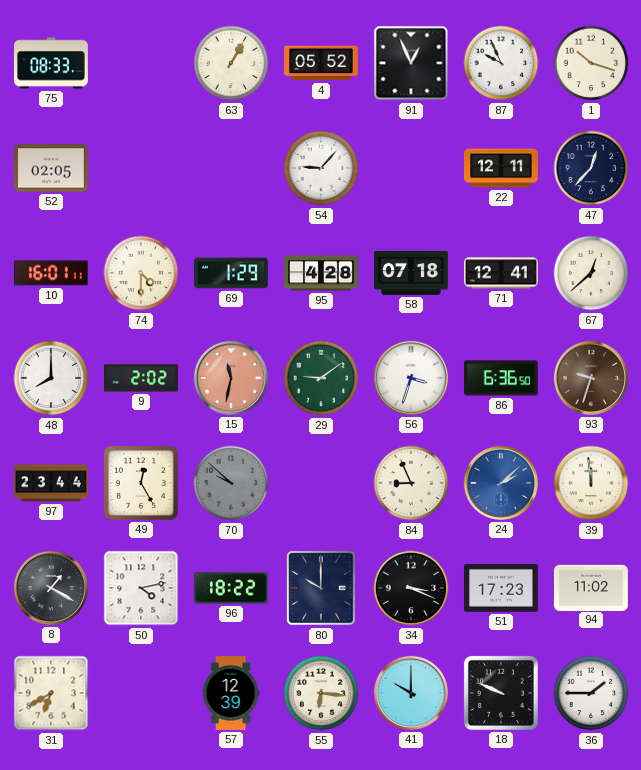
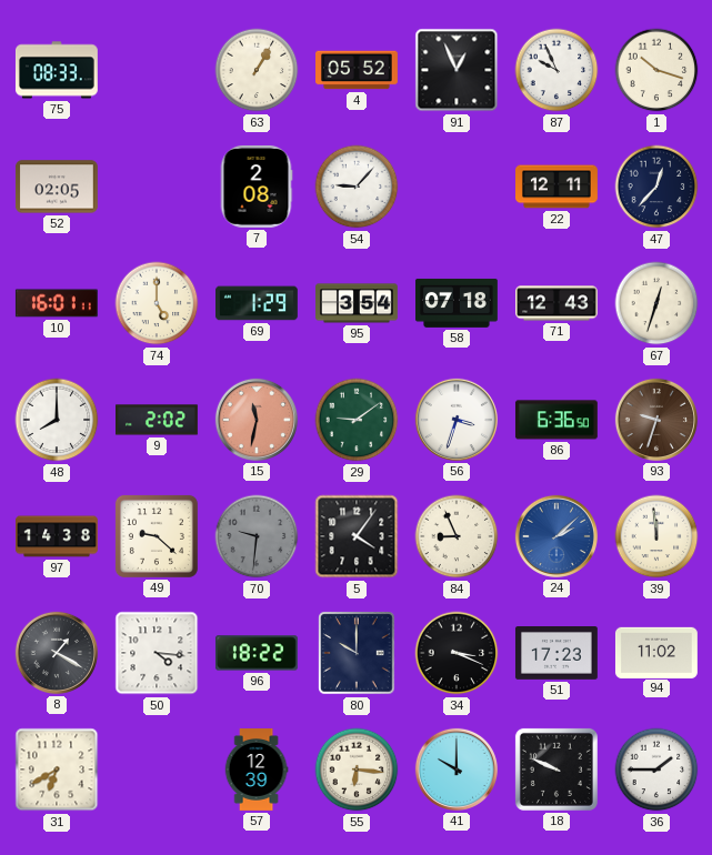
7: none -> 2:08
74: 4:30 -> 5:00
95: 4:28 -> 3:54
71: 12:41 -> 12:43
67: 12:38 -> 12:33
97: 23:44 -> 14:38
49: 12:25 -> 9:22
70: 9:52 -> 9:31
5: none -> 4:06
50: 4:13 -> 4:16
